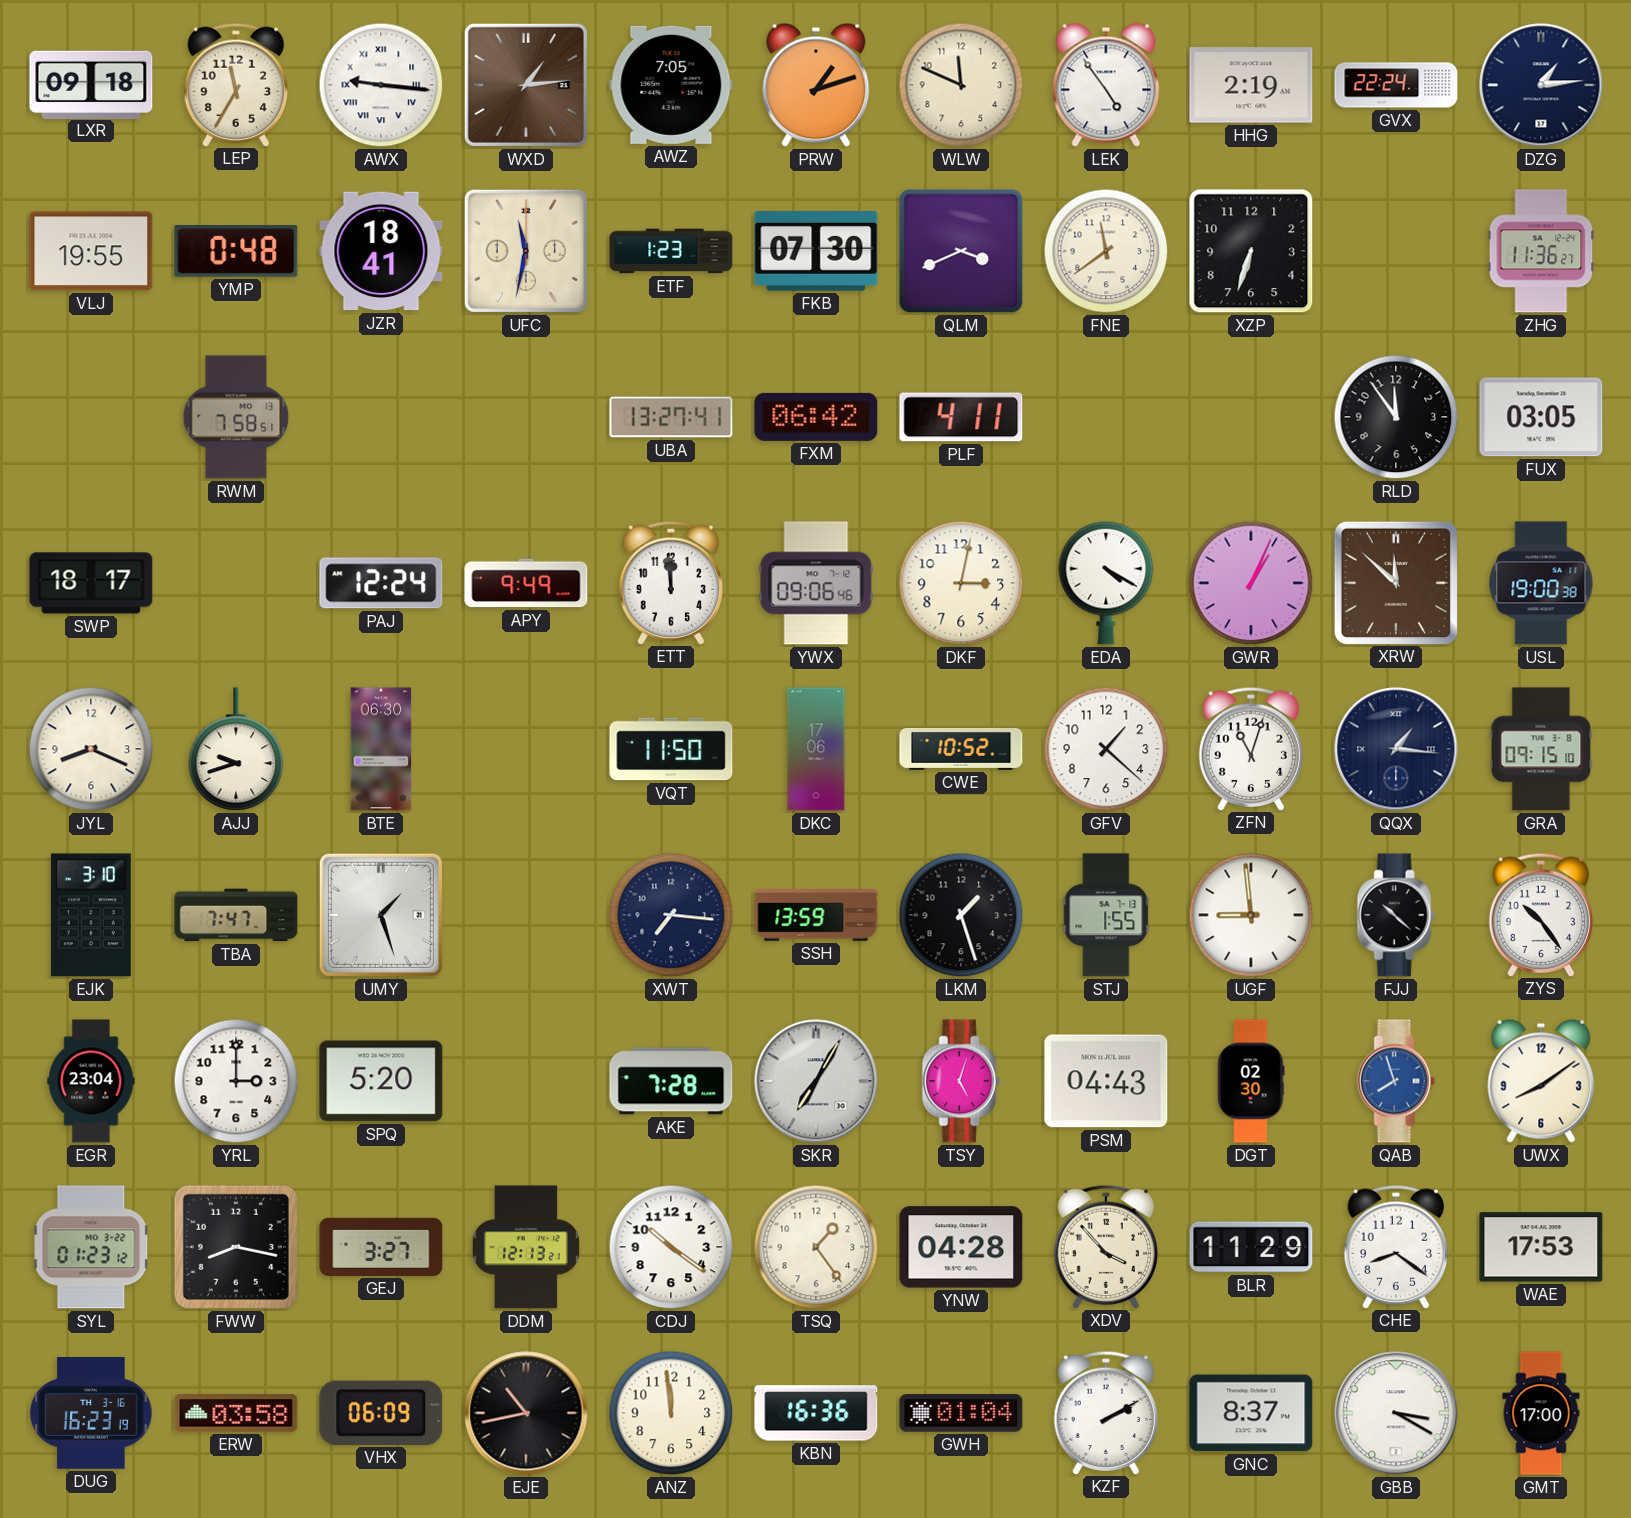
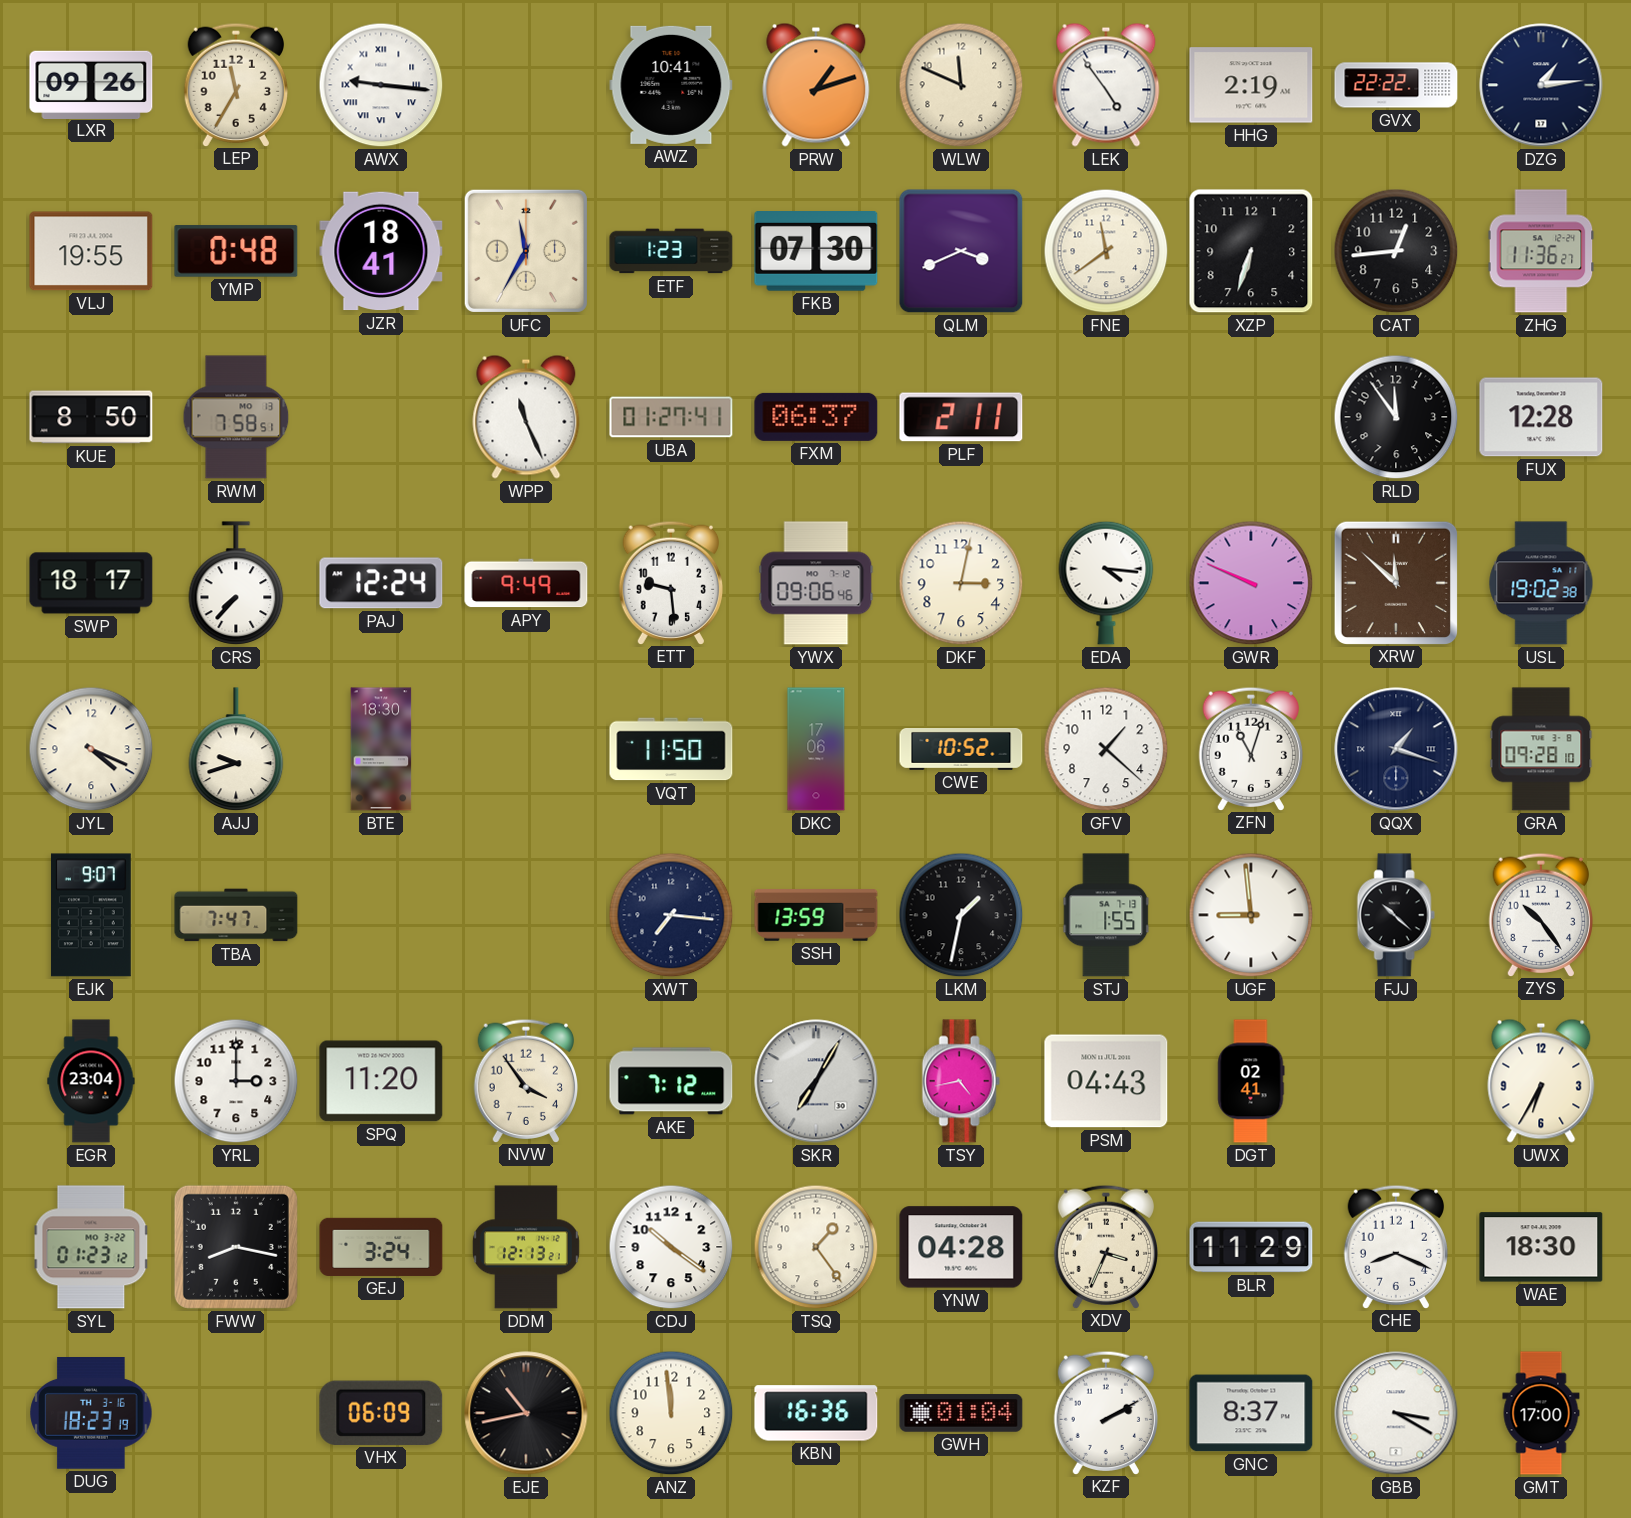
LXR: 09:18 -> 09:26
WXD: 1:14 -> none
AWZ: 7:05 -> 10:41
GVX: 22:24 -> 22:22
UFC: 11:32 -> 11:35
CAT: none -> 12:44
KUE: none -> 8:50
WPP: none -> 11:26
UBA: 13:27 -> 01:27
FXM: 06:42 -> 06:37
PLF: 4:11 -> 2:11
FUX: 03:05 -> 12:28
CRS: none -> 7:37
ETT: 11:59 -> 9:29
EDA: 4:20 -> 4:16
GWR: 1:04 -> 9:49
USL: 19:00 -> 19:02
JYL: 8:19 -> 4:19
BTE: 06:30 -> 18:30
QQX: 1:16 -> 1:18
GRA: 09:15 -> 09:28
EJK: 3:10 -> 9:07
UMY: 1:27 -> none
LKM: 1:27 -> 1:32
SPQ: 5:20 -> 11:20
NVW: none -> 3:54
AKE: 7:28 -> 7:12
TSY: 5:03 -> 4:43
DGT: 02:30 -> 02:41
QAB: 7:57 -> none
UWX: 8:09 -> 6:35
GEJ: 3:27 -> 3:24
XDV: 3:53 -> 3:34
CHE: 8:21 -> 8:19
WAE: 17:53 -> 18:30
DUG: 16:23 -> 18:23
ERW: 03:58 -> none
